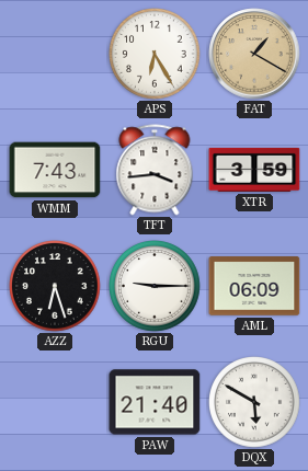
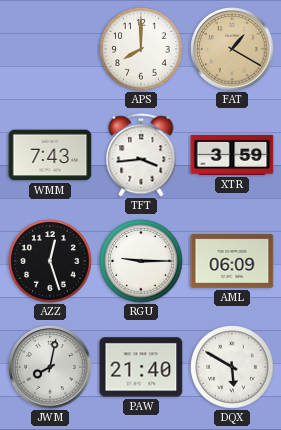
APS: 6:25 -> 8:00
AZZ: 6:27 -> 12:27
JWM: none -> 8:02
